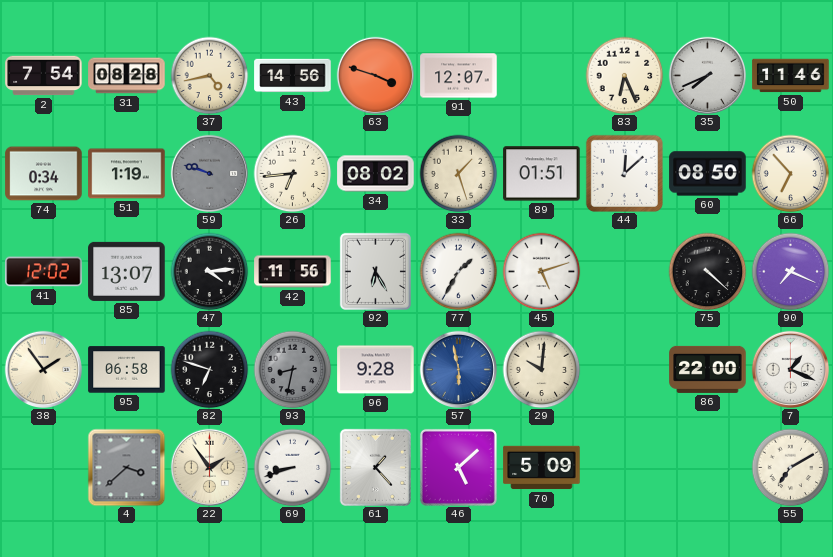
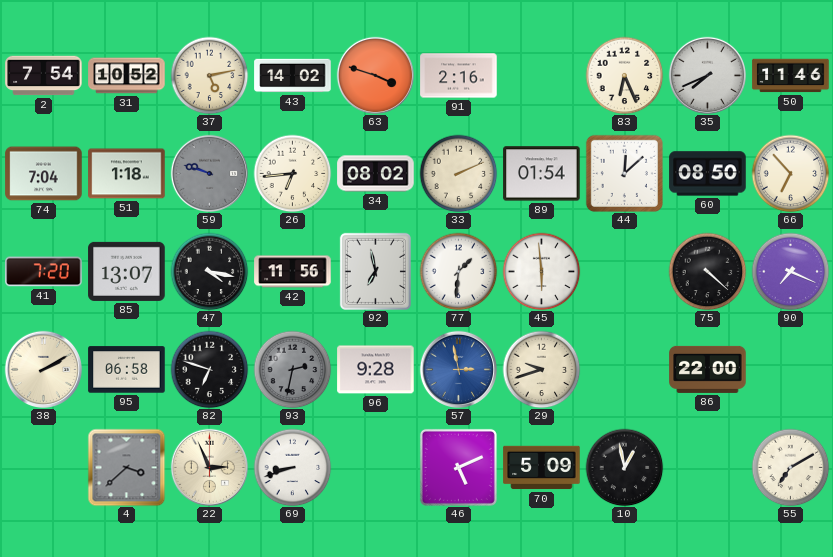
31: 08:28 -> 10:52
37: 4:43 -> 5:13
43: 14:56 -> 14:02
91: 12:07 -> 2:16
74: 0:34 -> 7:04
51: 1:19 -> 1:18
33: 1:27 -> 2:11
89: 01:51 -> 01:54
41: 12:02 -> 7:20
47: 4:14 -> 4:17
92: 6:25 -> 6:58
77: 1:35 -> 1:31
45: 5:12 -> 5:59
38: 1:54 -> 2:10
93: 8:32 -> 2:32
57: 5:58 -> 2:58
29: 10:01 -> 9:42
7: 1:19 -> none
22: 1:54 -> 2:56
61: 1:23 -> none
46: 5:08 -> 5:11
10: none -> 12:58
